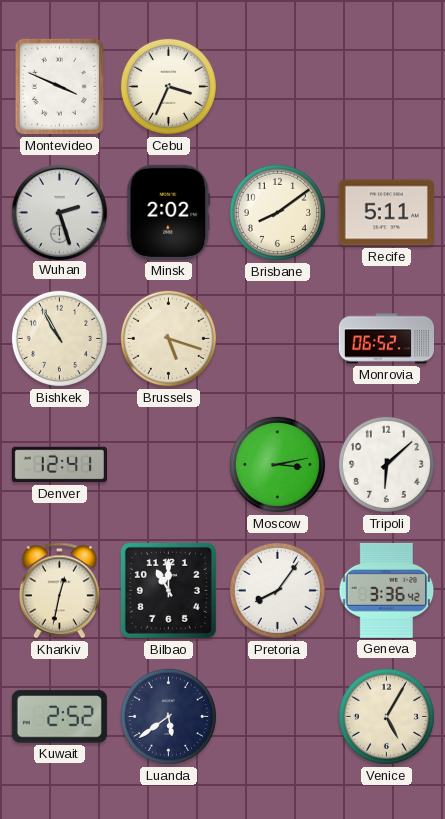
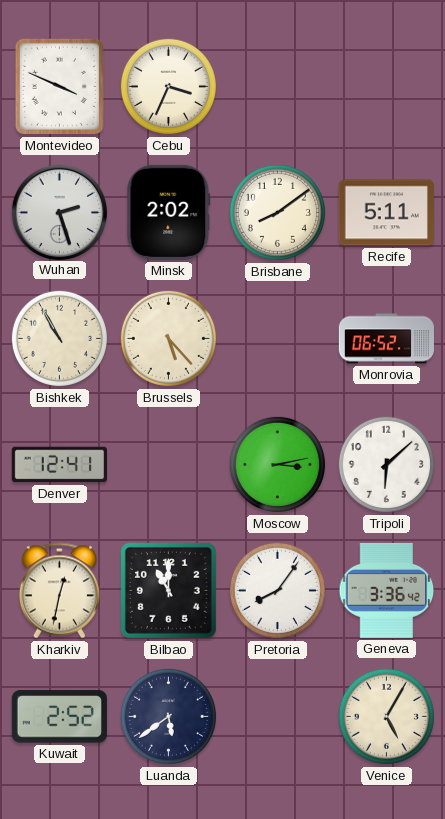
Brussels: 5:18 -> 5:23
